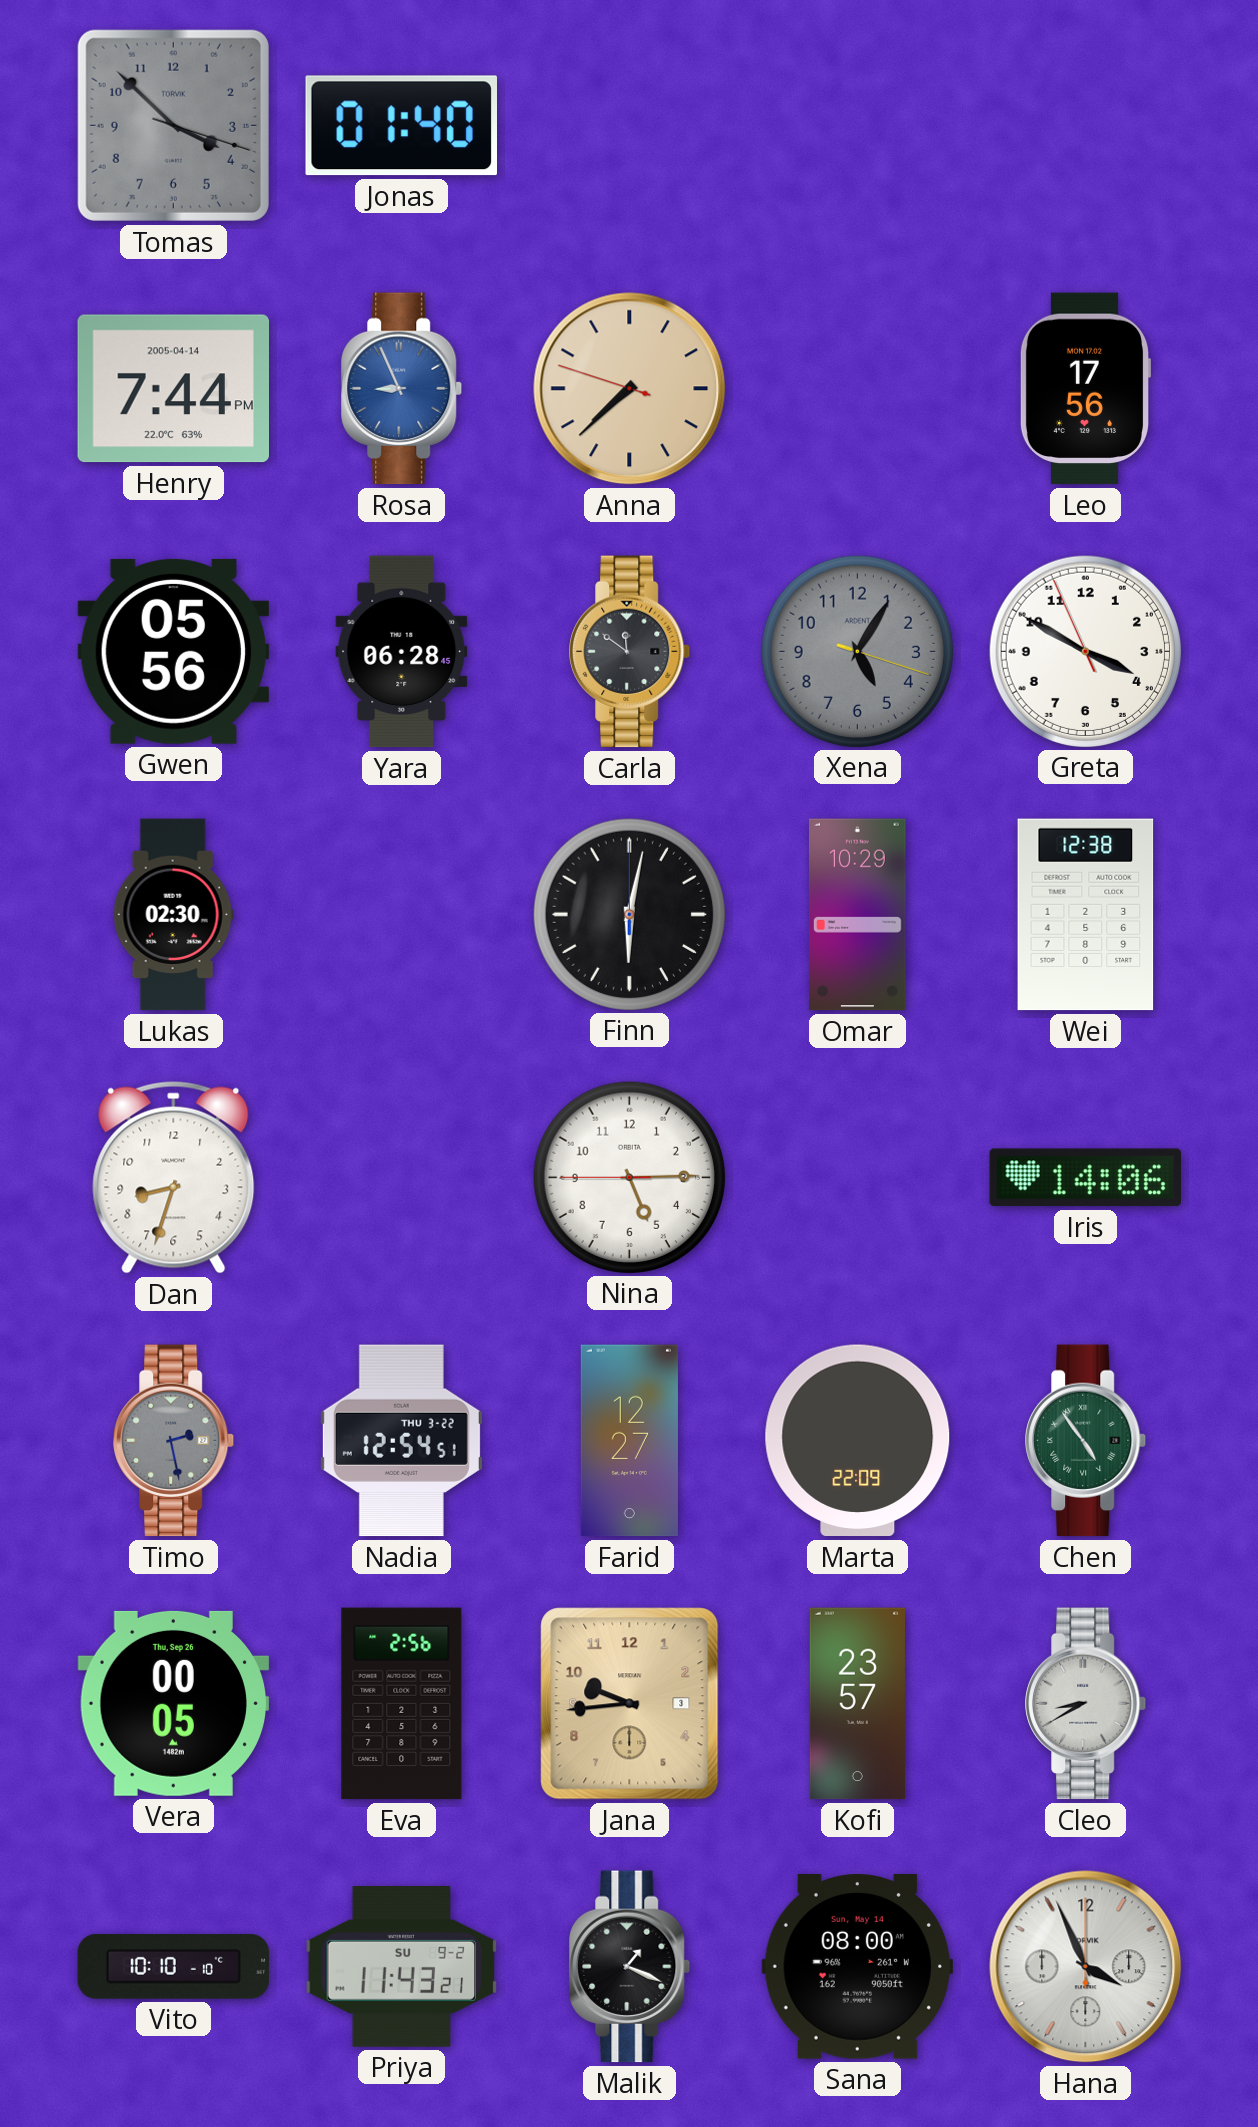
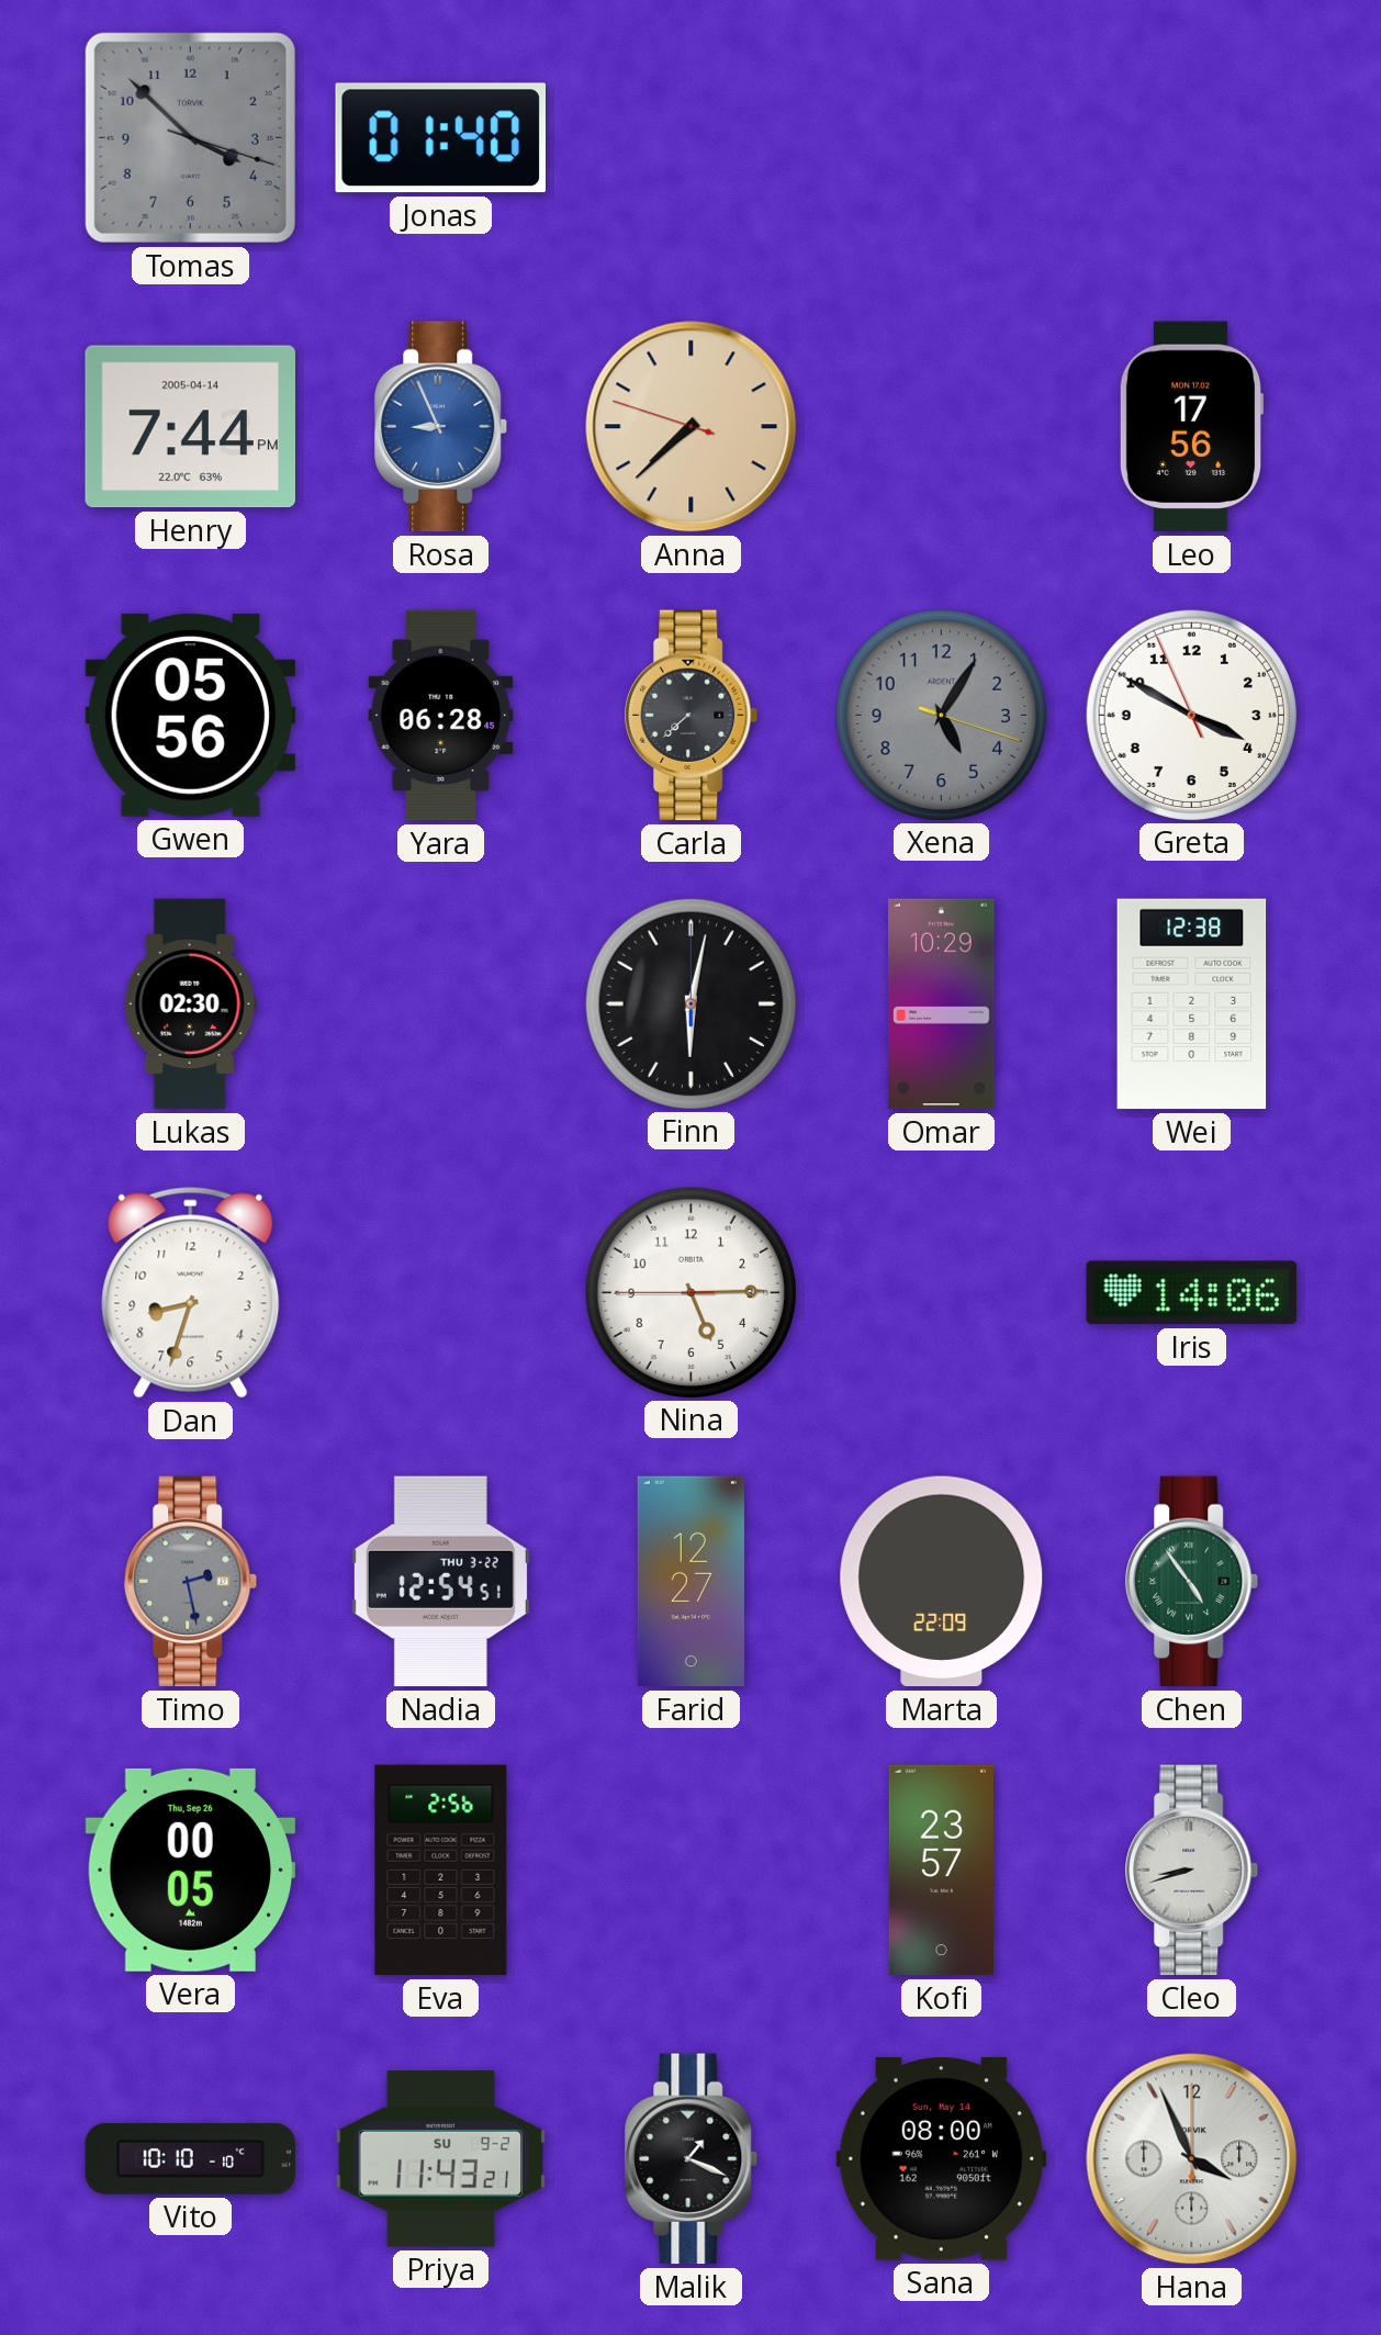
Carla: 11:51 -> 7:38
Jana: 9:44 -> none
Cleo: 8:40 -> 8:42
